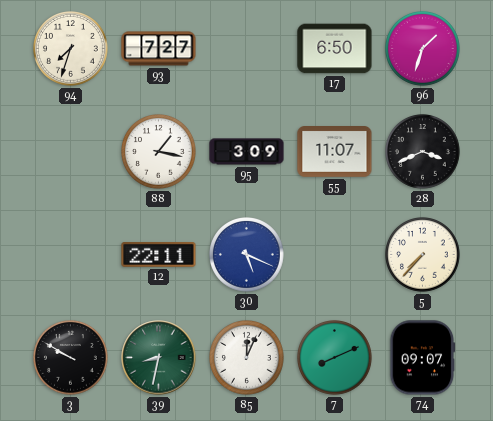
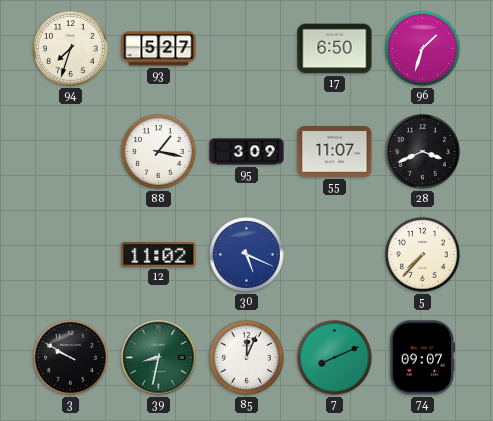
93: 7:27 -> 5:27
12: 22:11 -> 11:02
